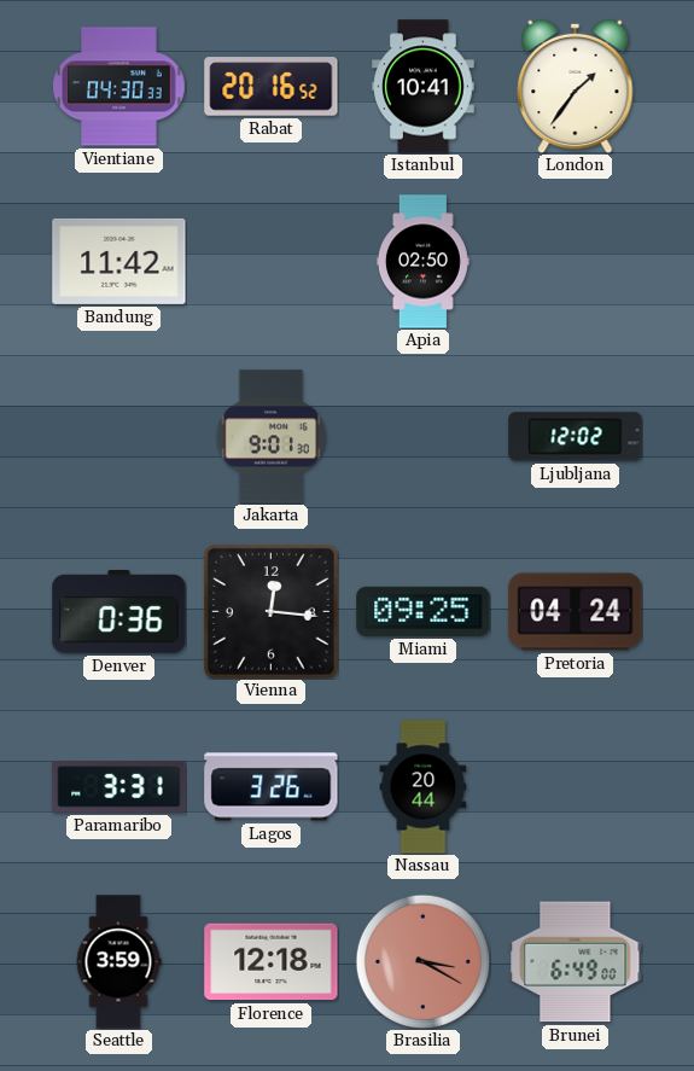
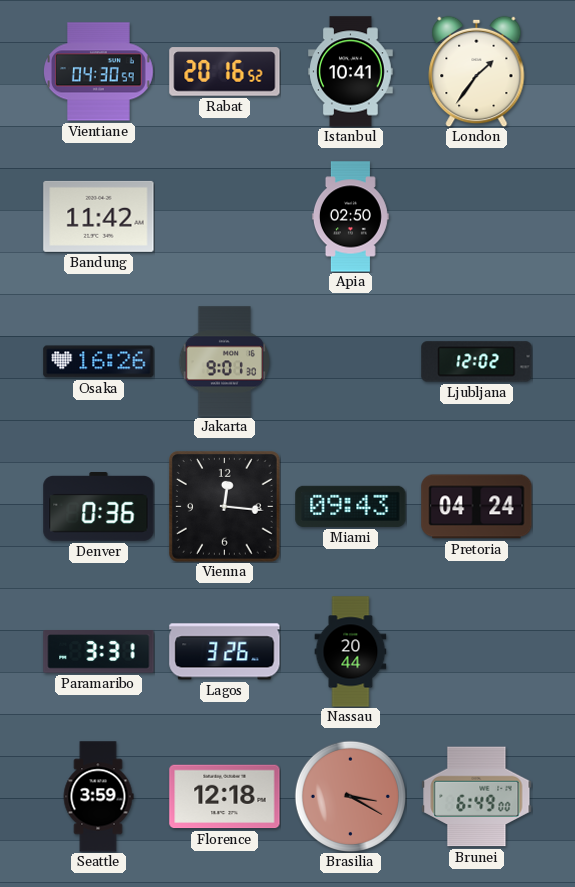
Vientiane: 04:30:33 -> 04:30:59
Osaka: none -> 16:26
Miami: 09:25 -> 09:43
